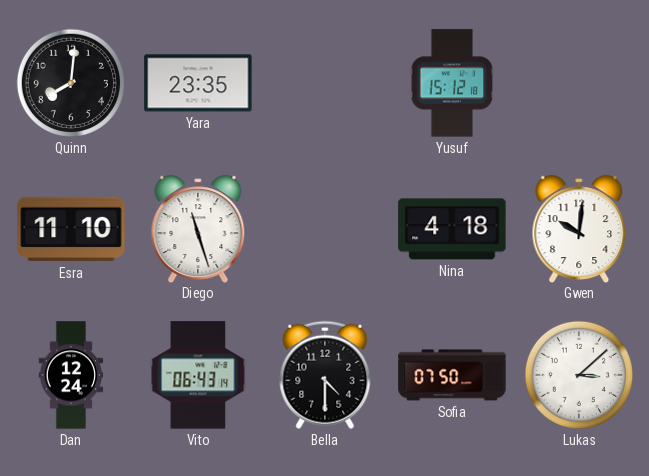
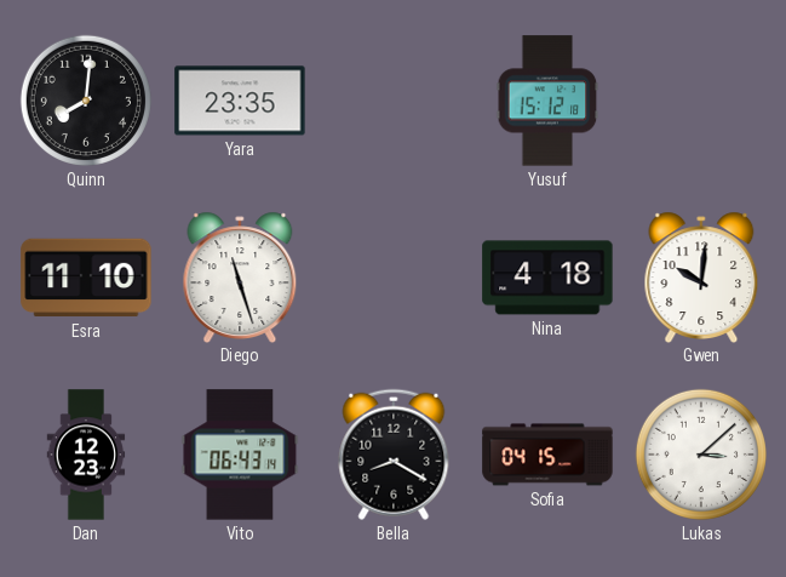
Dan: 12:24 -> 12:23
Bella: 4:30 -> 8:20
Sofia: 07:50 -> 04:15
